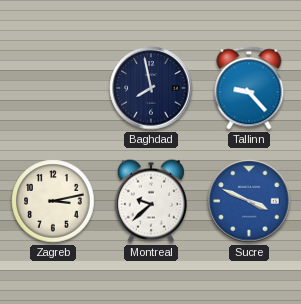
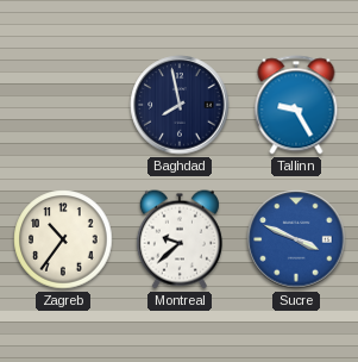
Tallinn: 9:23 -> 9:25
Zagreb: 3:13 -> 10:36
